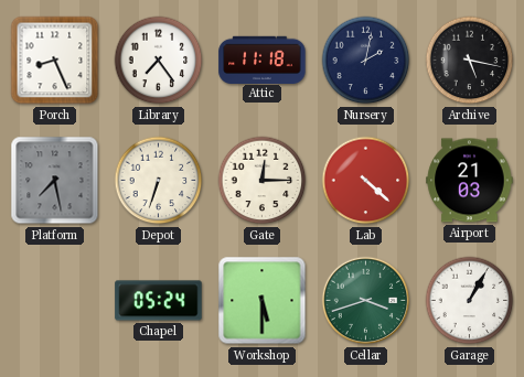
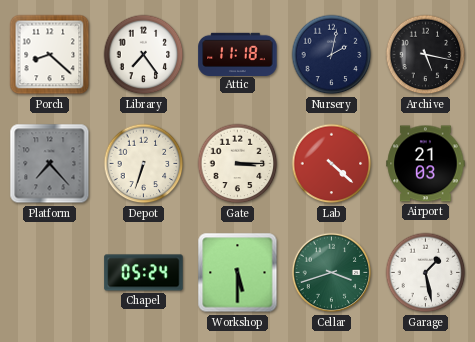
Porch: 8:26 -> 8:22
Platform: 7:28 -> 7:23
Gate: 12:15 -> 3:15
Garage: 1:05 -> 1:28
